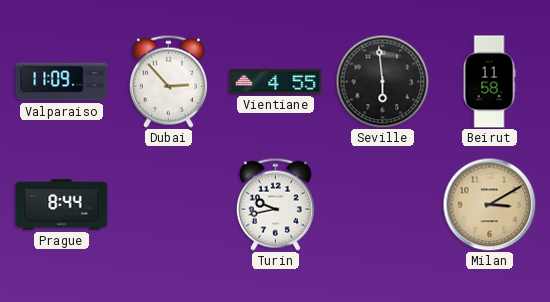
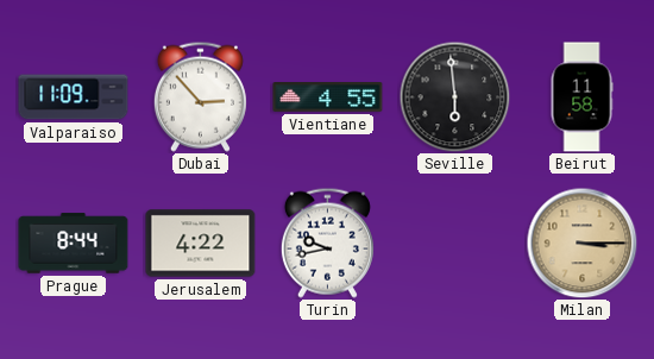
Jerusalem: none -> 4:22
Milan: 3:10 -> 3:15
